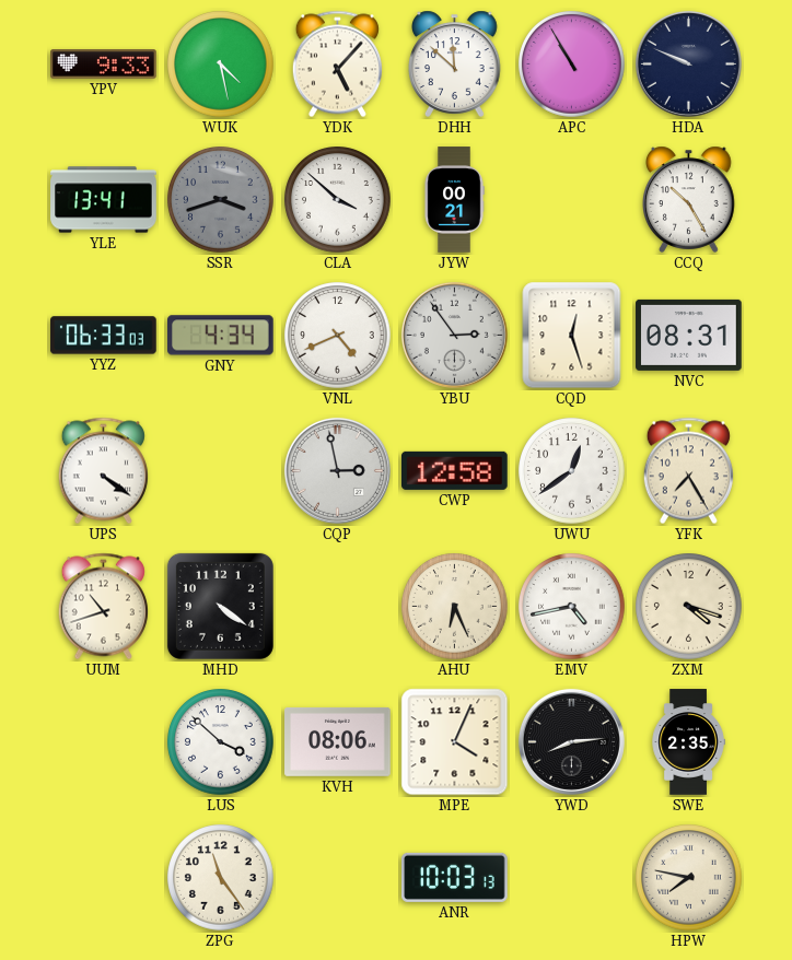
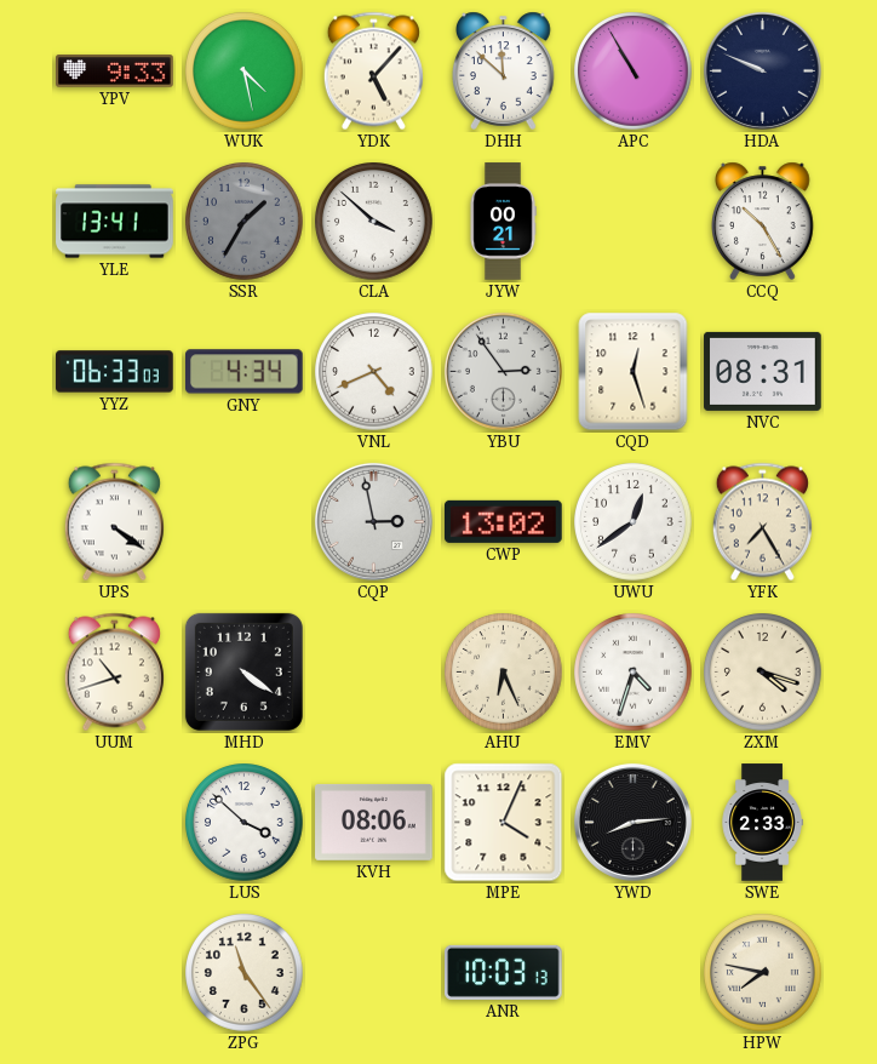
SSR: 3:42 -> 1:35
CWP: 12:58 -> 13:02
EMV: 4:43 -> 4:33
SWE: 2:35 -> 2:33
